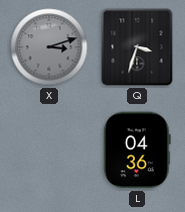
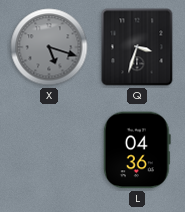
X: 3:12 -> 5:18
